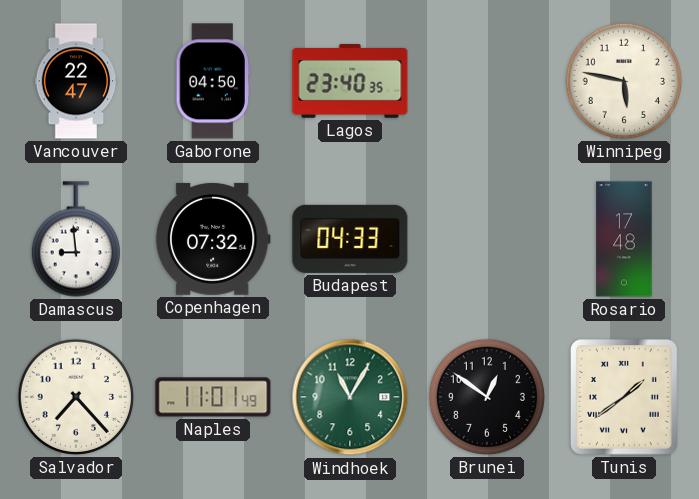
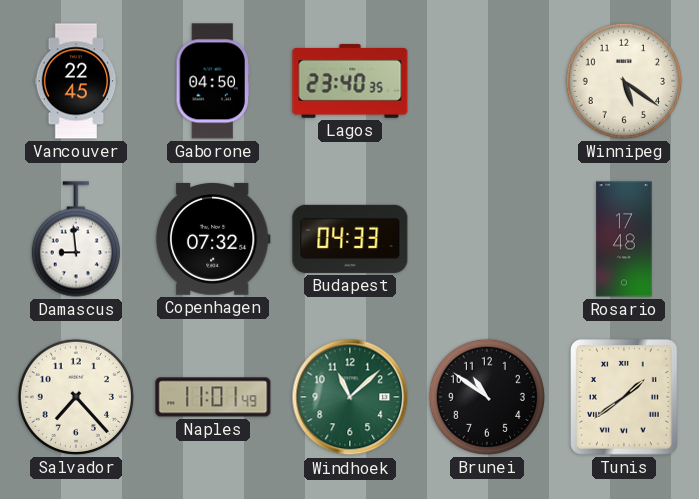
Vancouver: 22:47 -> 22:45
Winnipeg: 5:47 -> 5:21
Windhoek: 11:05 -> 11:08
Brunei: 12:51 -> 10:51
